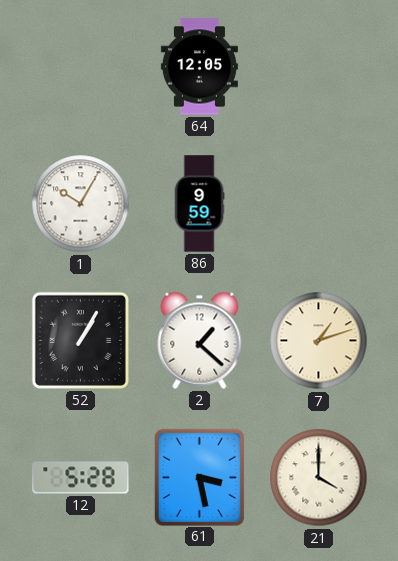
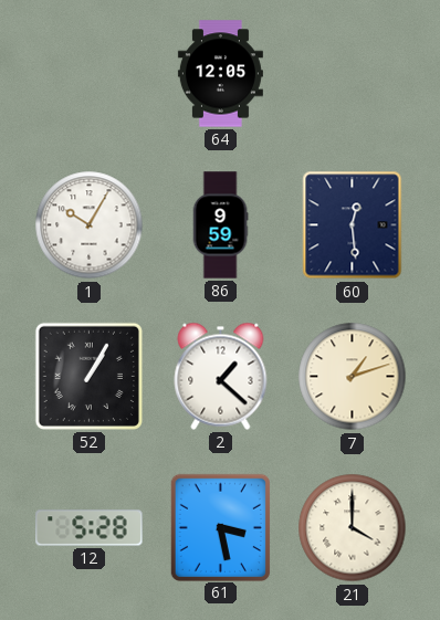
60: none -> 12:29
